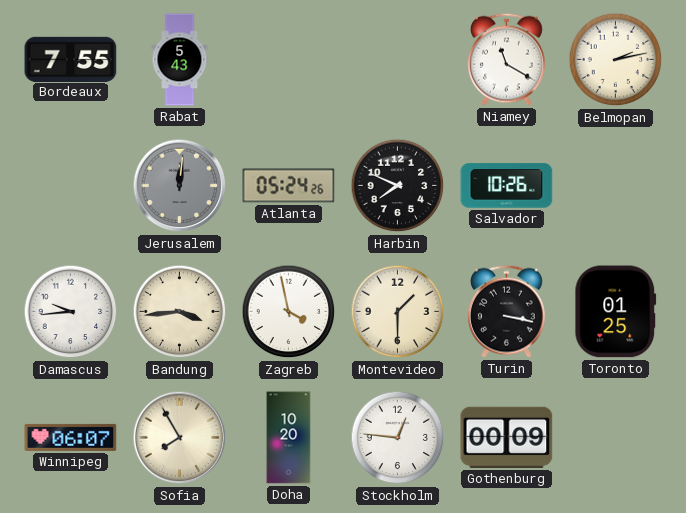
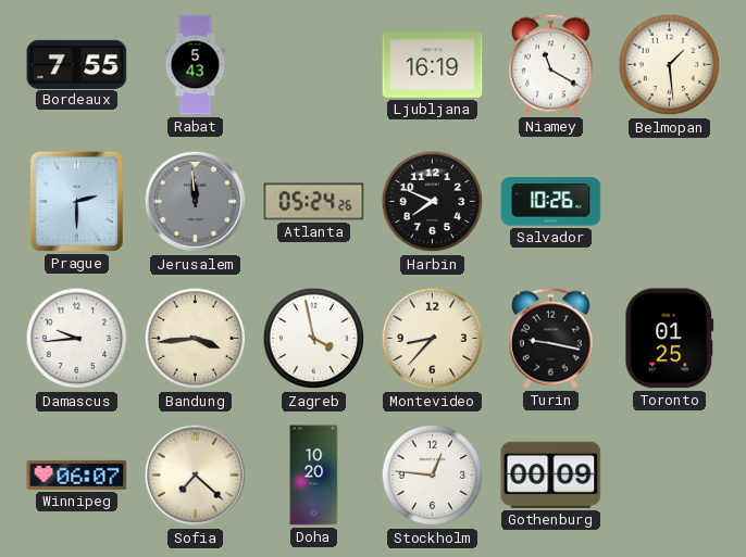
Ljubljana: none -> 16:19
Belmopan: 2:13 -> 1:29
Prague: none -> 2:30
Jerusalem: 12:01 -> 11:59
Montevideo: 1:30 -> 8:37
Turin: 3:17 -> 9:17
Sofia: 7:55 -> 7:22
